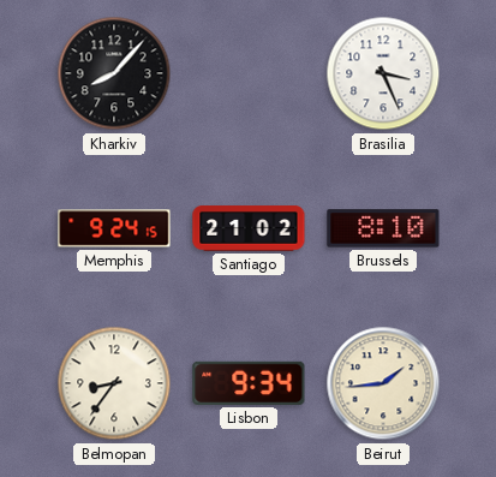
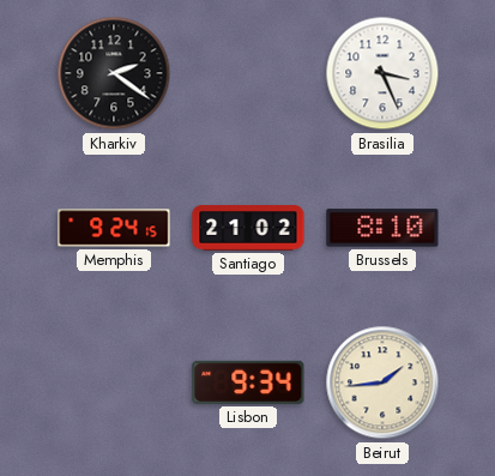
Kharkiv: 8:07 -> 2:21
Belmopan: 8:36 -> none
